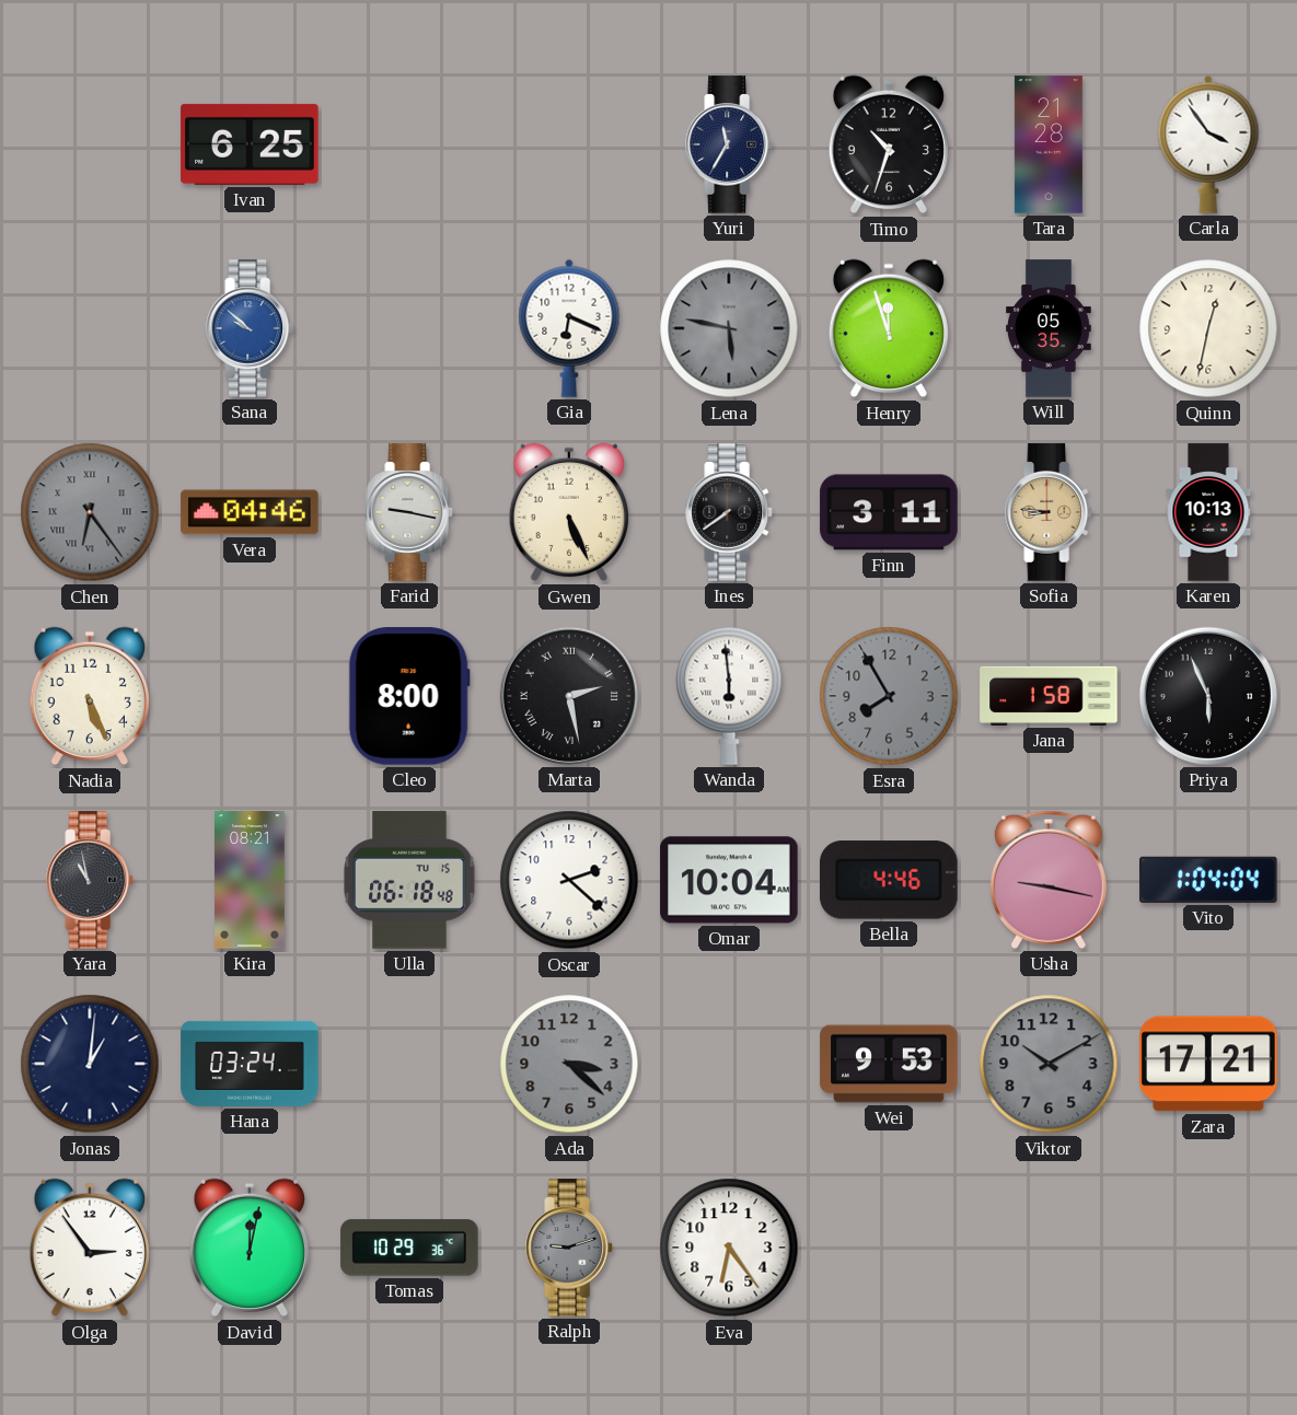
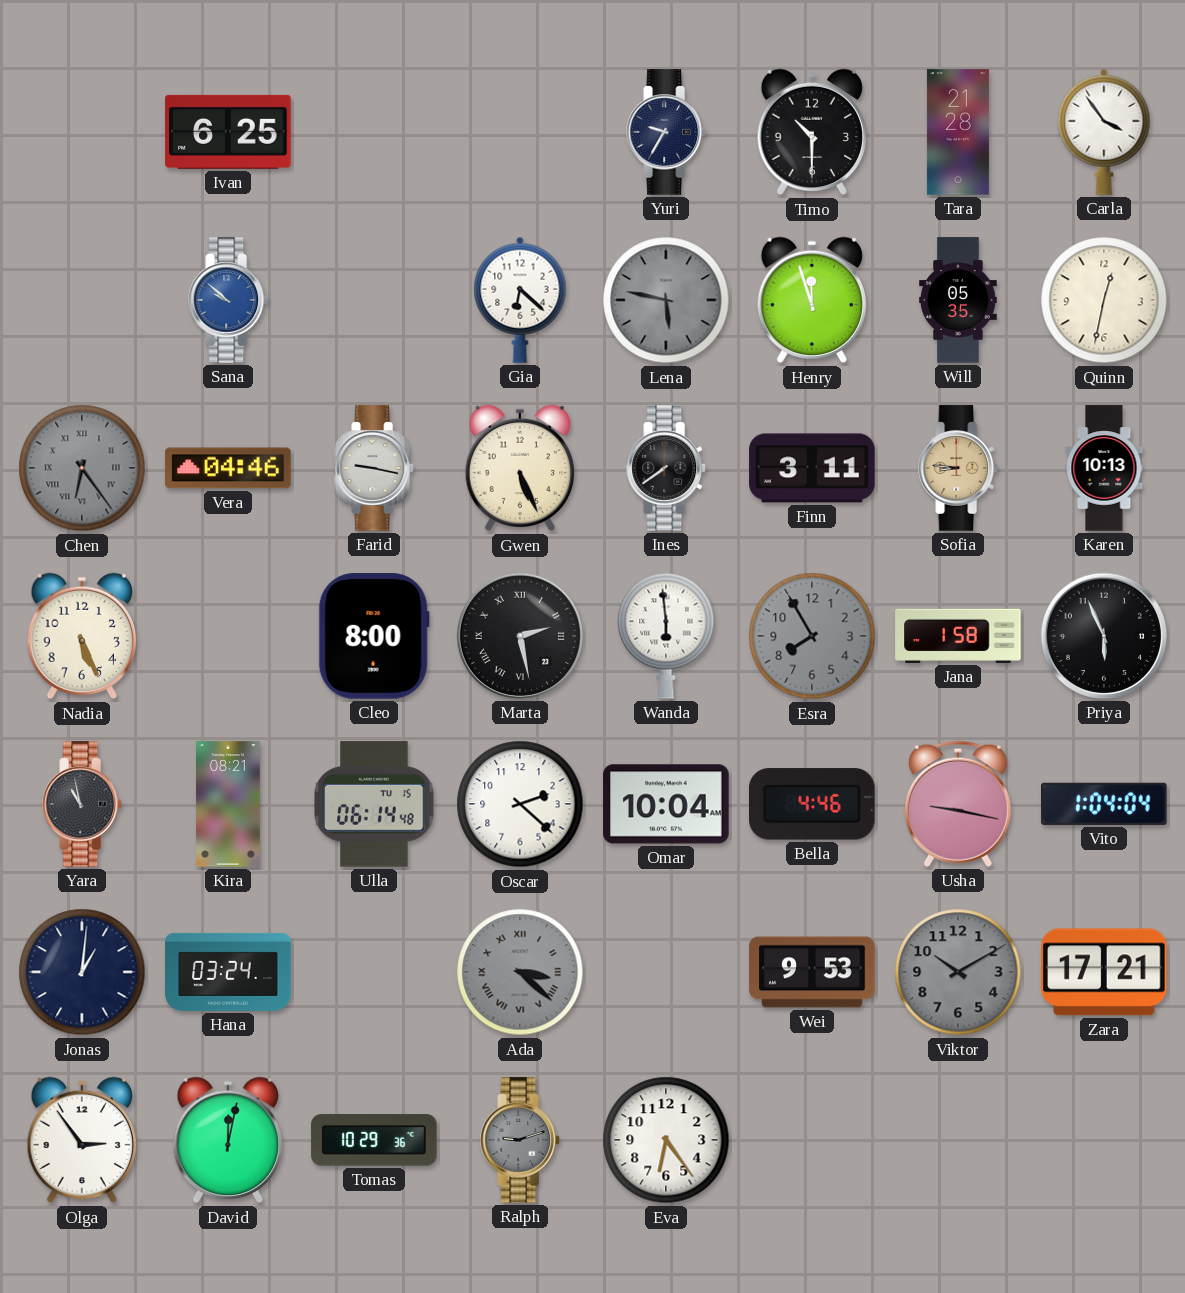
Yuri: 11:35 -> 9:35
Timo: 10:33 -> 10:30
Gia: 6:19 -> 6:22
Ulla: 06:18 -> 06:14
Ada numerals: Arabic -> Roman
